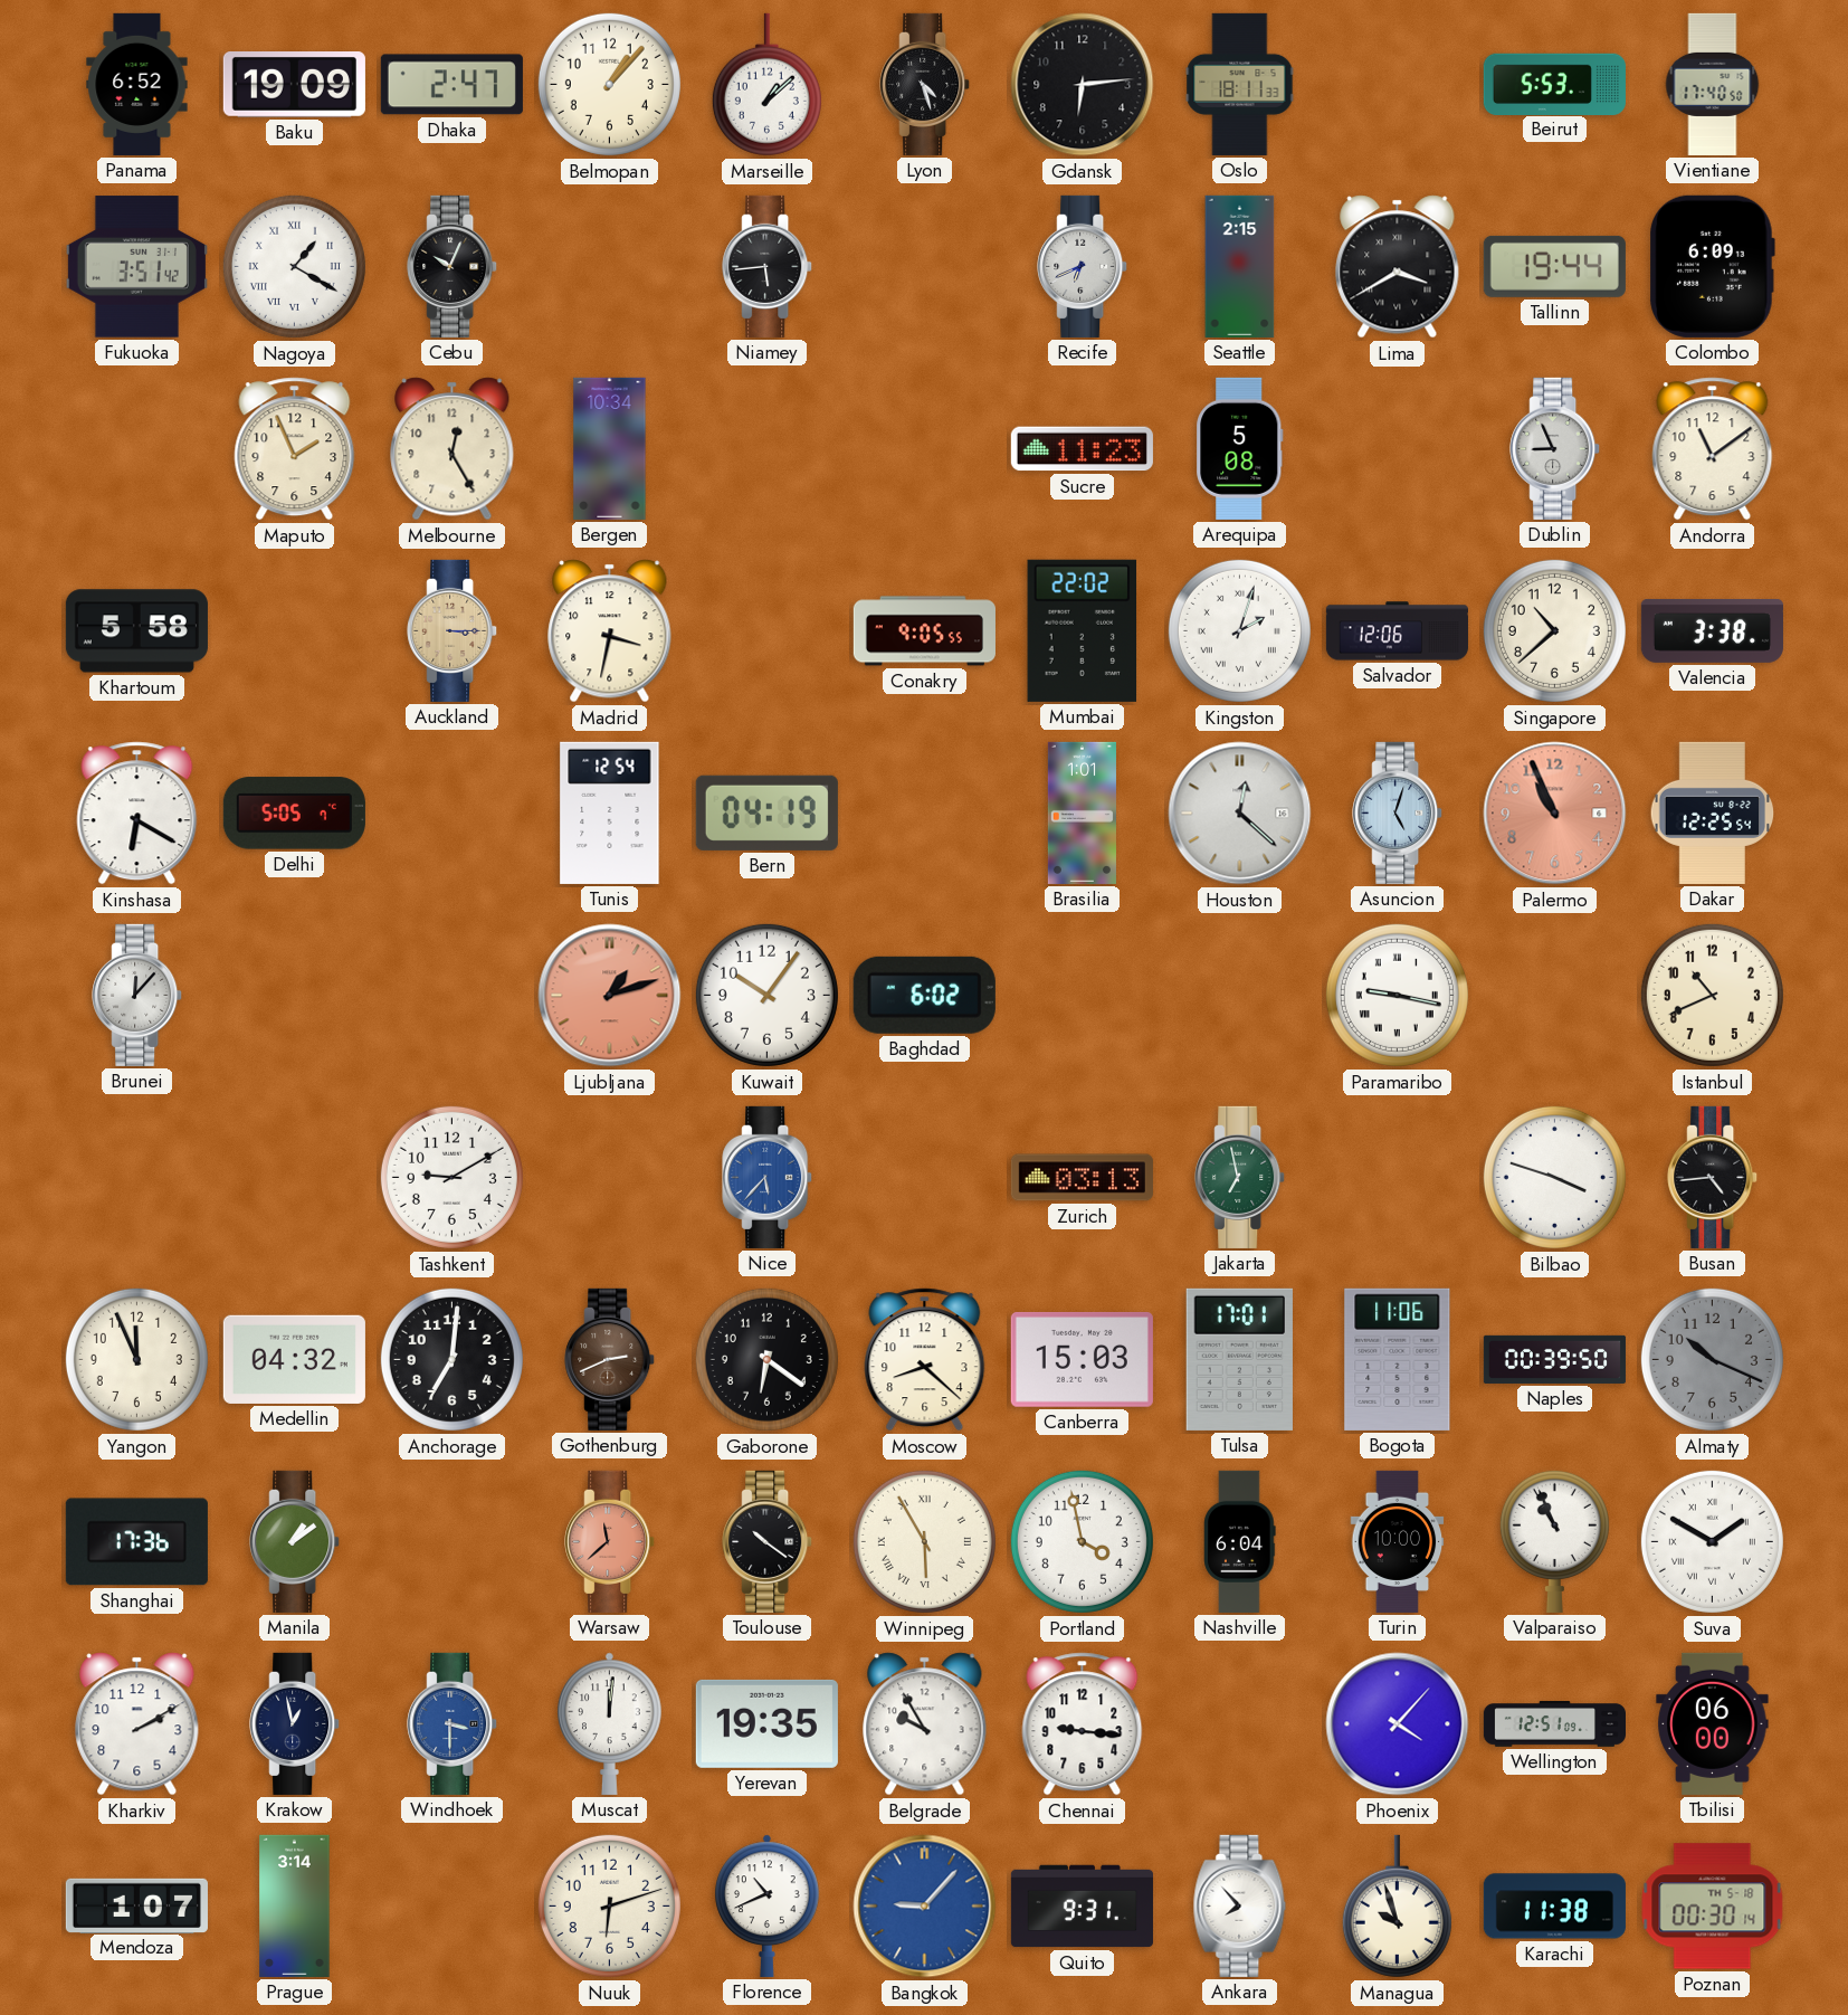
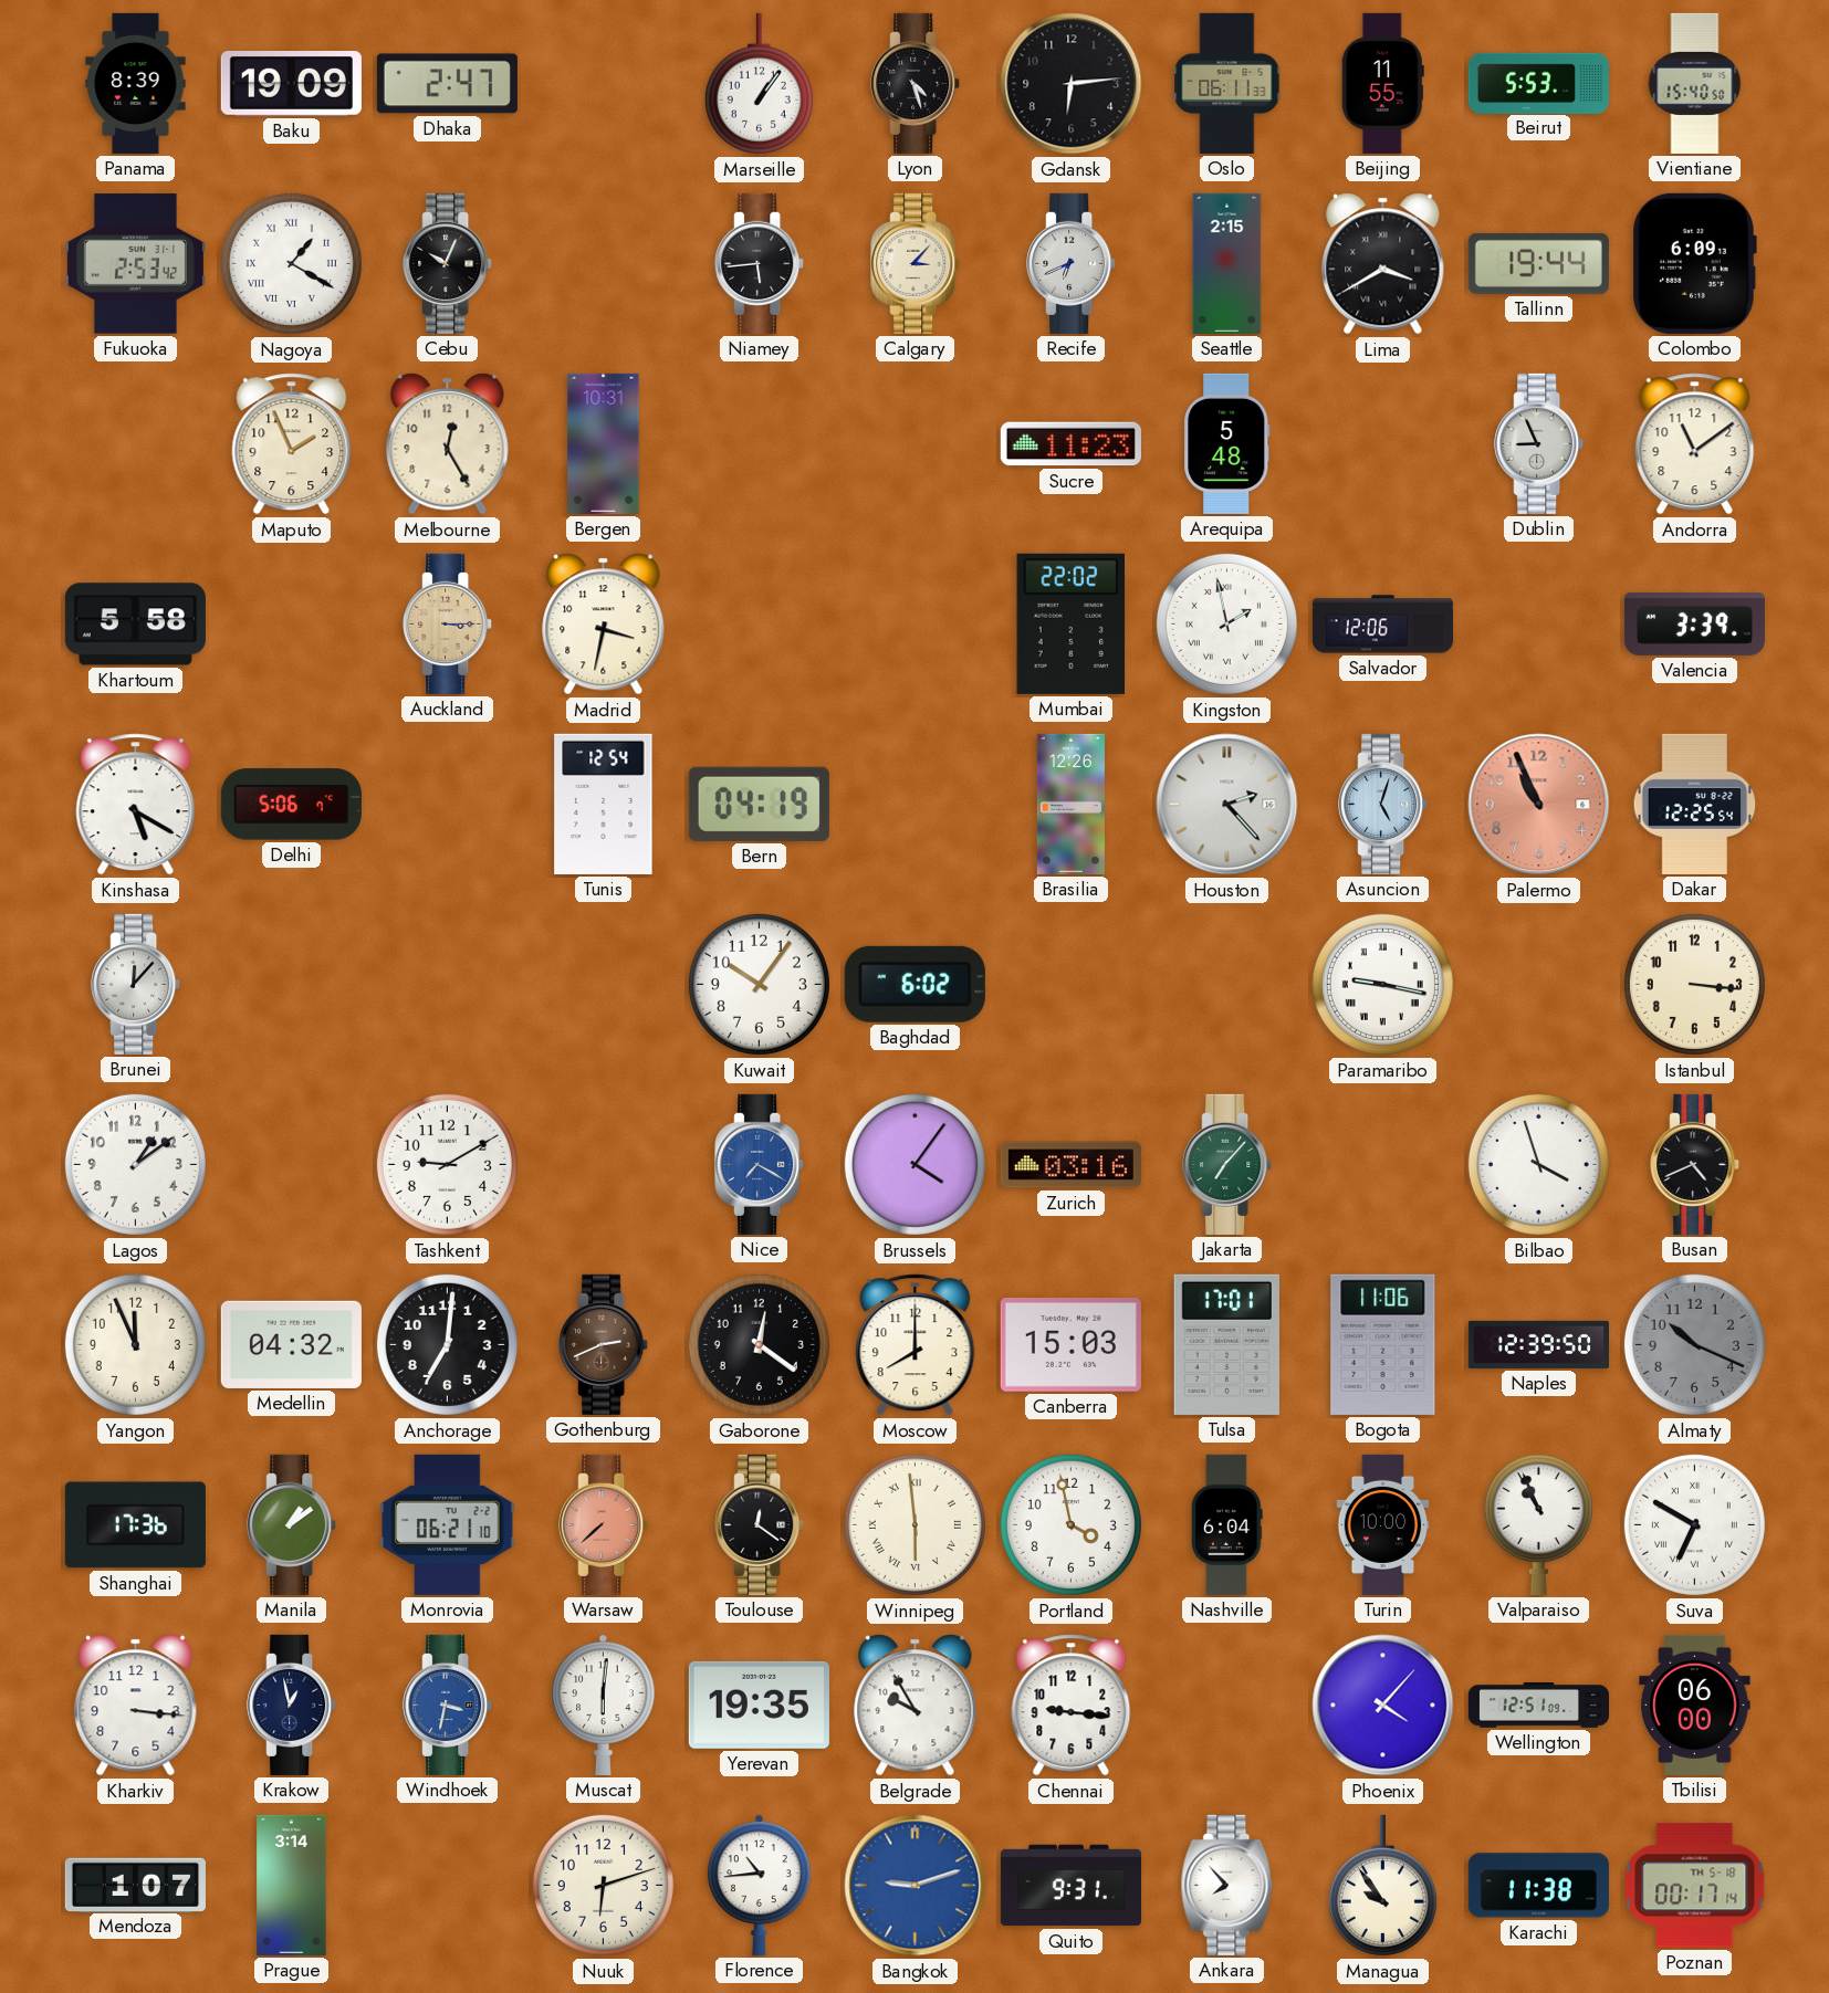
Panama: 6:52 -> 8:39
Belmopan: 1:07 -> none
Marseille: 1:08 -> 1:06
Oslo: 18:11 -> 06:11
Beijing: none -> 11:55
Vientiane: 17:40 -> 15:40
Fukuoka: 3:51 -> 2:53
Calgary: none -> 3:07
Bergen: 10:34 -> 10:31
Arequipa: 5:08 -> 5:48
Conakry: 9:05 -> none
Kingston: 2:03 -> 1:58
Singapore: 10:38 -> none
Valencia: 3:38 -> 3:39
Kinshasa: 6:20 -> 5:20
Delhi: 5:05 -> 5:06
Brasilia: 1:01 -> 12:26
Houston: 12:22 -> 2:23
Ljubljana: 1:12 -> none
Istanbul: 10:41 -> 3:16
Lagos: none -> 1:09
Nice: 5:37 -> 7:20
Brussels: none -> 4:06
Zurich: 03:13 -> 03:16
Jakarta: 6:58 -> 7:07
Bilbao: 3:48 -> 3:57
Busan: 4:44 -> 4:41
Gaborone: 6:21 -> 12:21
Moscow: 8:22 -> 8:00
Naples: 00:39 -> 12:39
Monrovia: none -> 06:21
Warsaw: 11:38 -> 7:38
Toulouse: 10:21 -> 12:21
Winnipeg: 5:55 -> 5:59
Suva: 1:50 -> 6:50
Kharkiv: 2:10 -> 3:16
Windhoek: 3:30 -> 3:32
Muscat: 12:01 -> 6:01
Florence: 10:41 -> 10:44
Bangkok: 9:07 -> 9:12
Managua: 9:57 -> 9:54
Poznan: 00:30 -> 00:17
